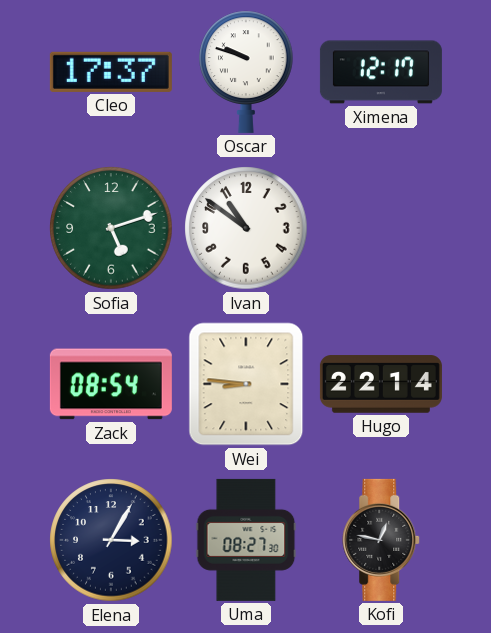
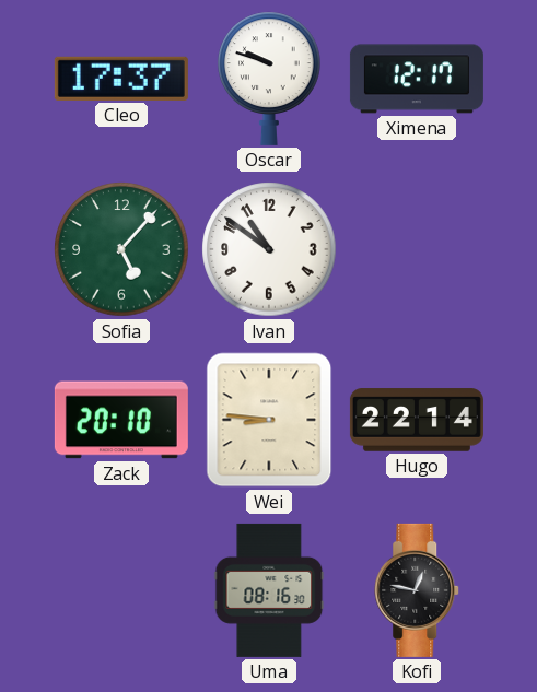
Sofia: 5:12 -> 5:07
Zack: 08:54 -> 20:10
Elena: 3:05 -> none
Uma: 08:27 -> 08:16
